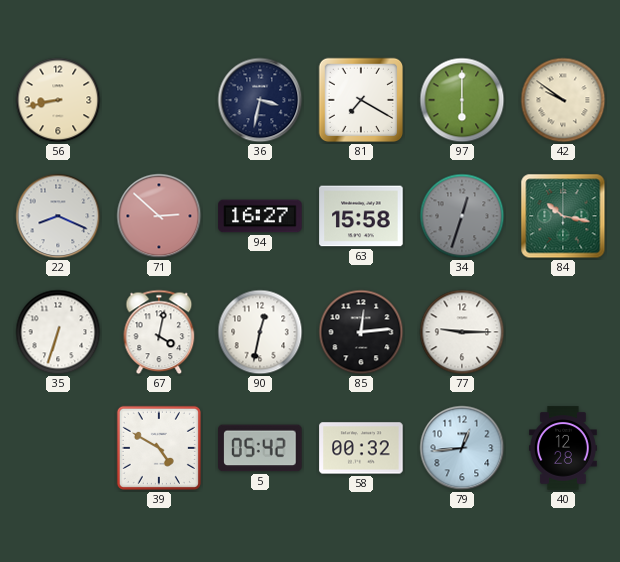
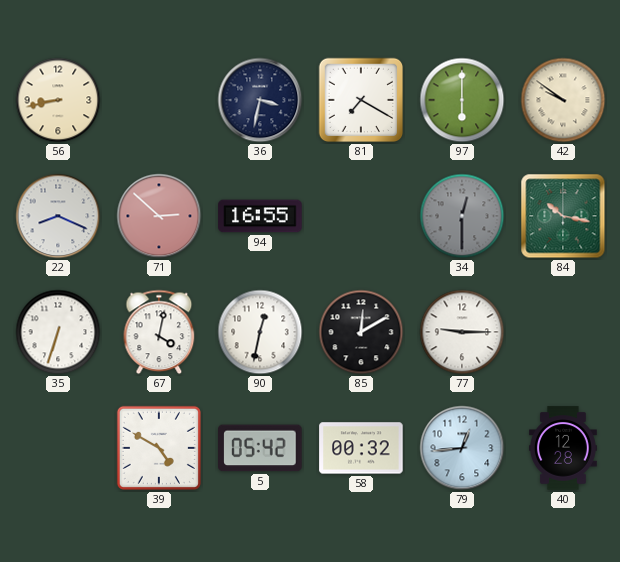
94: 16:27 -> 16:55
63: 15:58 -> none
34: 12:33 -> 12:30
85: 12:14 -> 12:10
